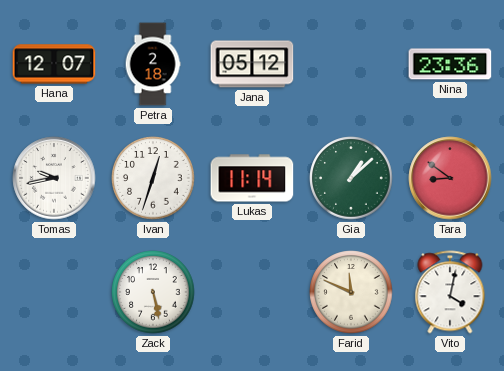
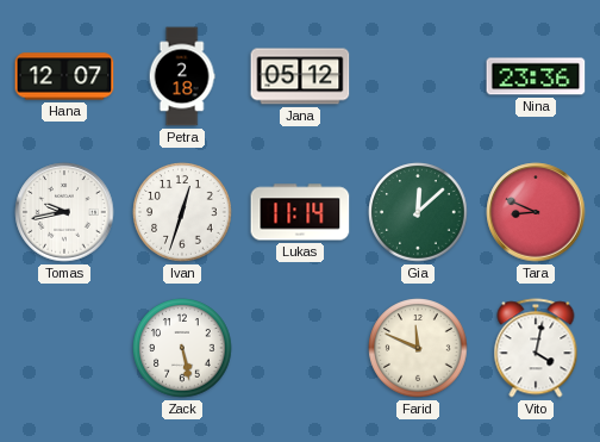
Gia: 1:08 -> 12:08
Tara: 8:51 -> 8:49
